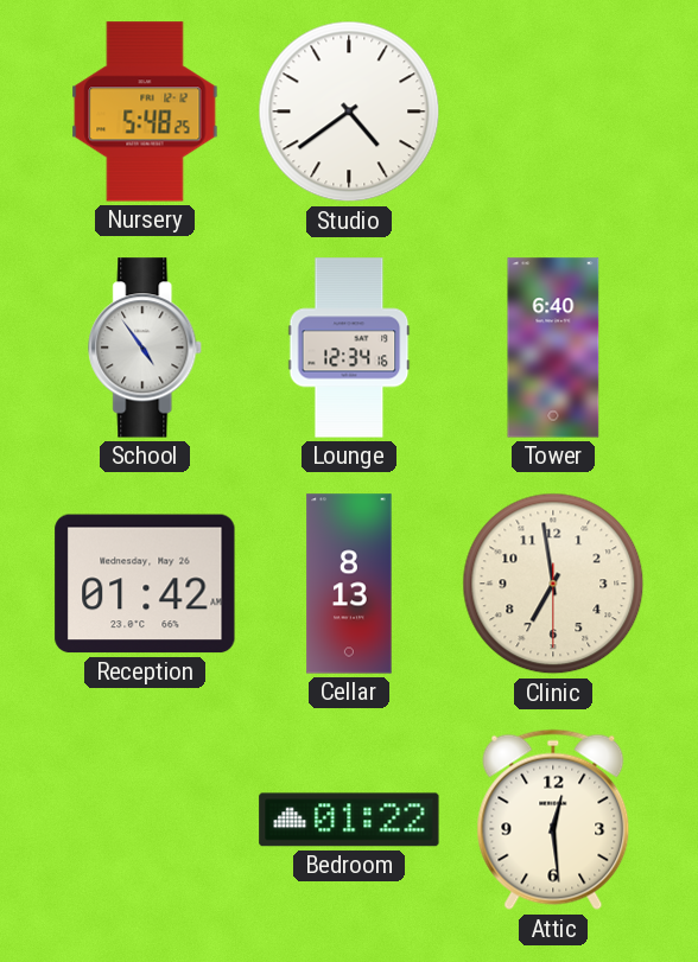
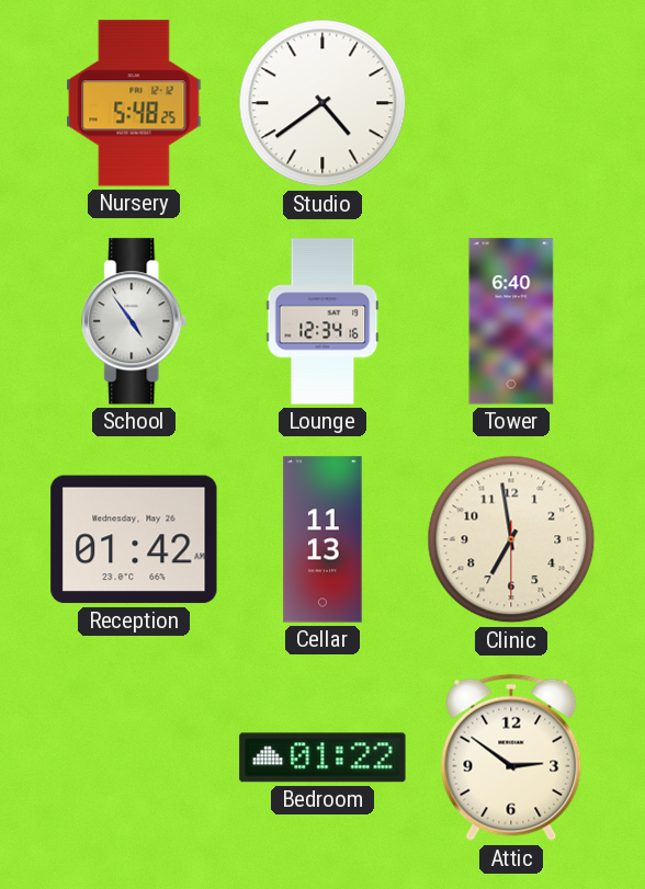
Cellar: 8:13 -> 11:13
Attic: 12:29 -> 2:51
